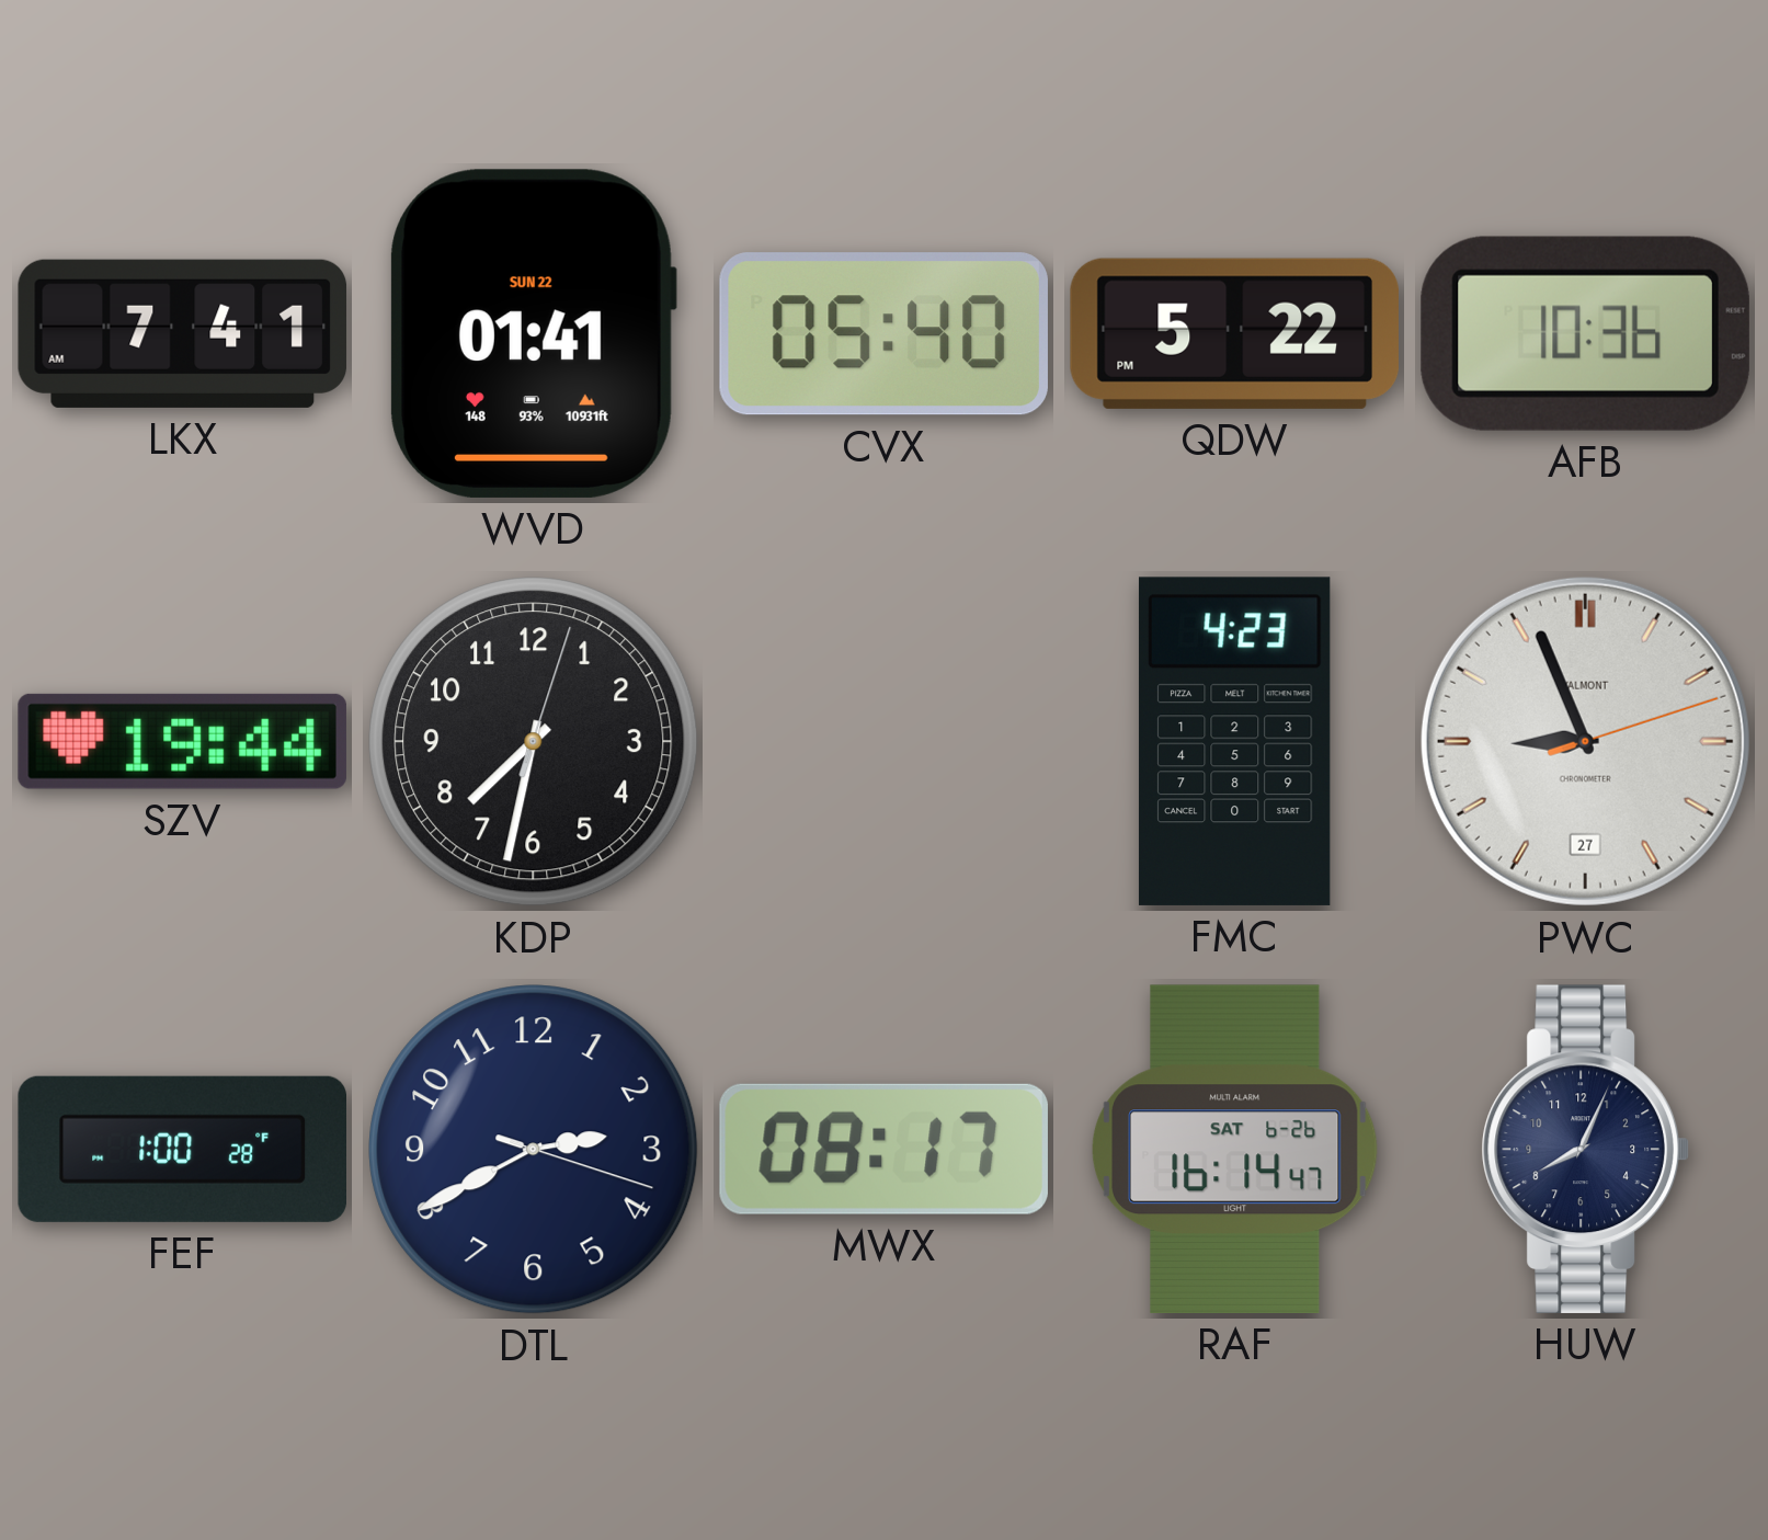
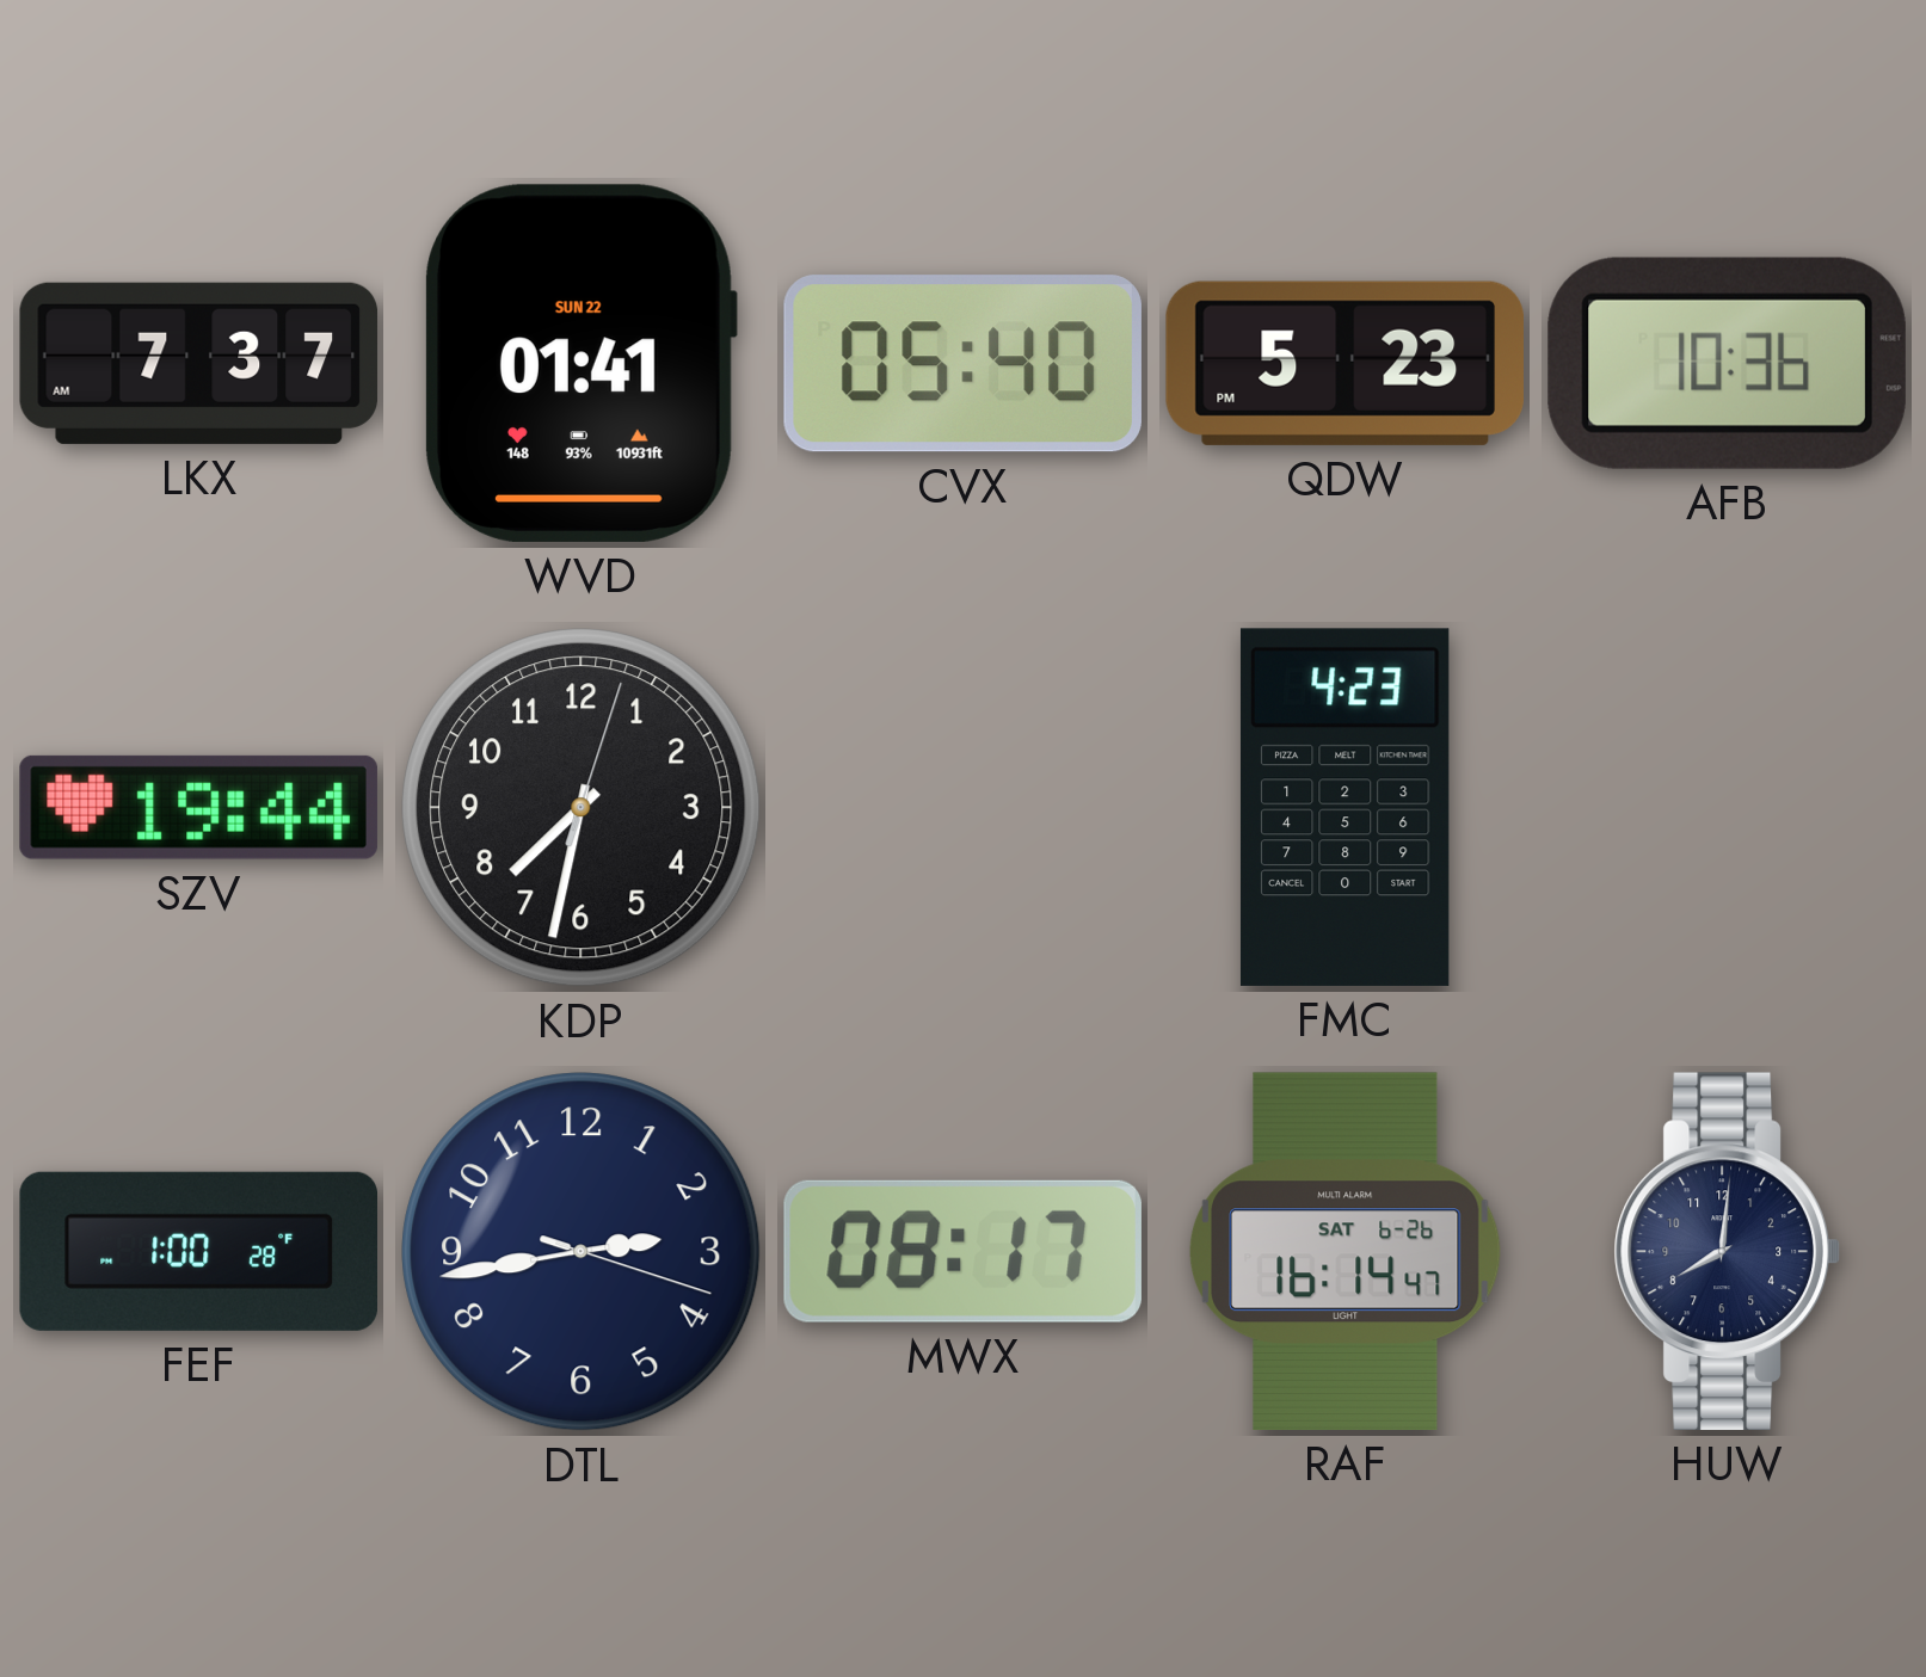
LKX: 7:41 -> 7:37
QDW: 5:22 -> 5:23
PWC: 8:56 -> none
DTL: 2:40 -> 2:43
HUW: 8:04 -> 8:01
